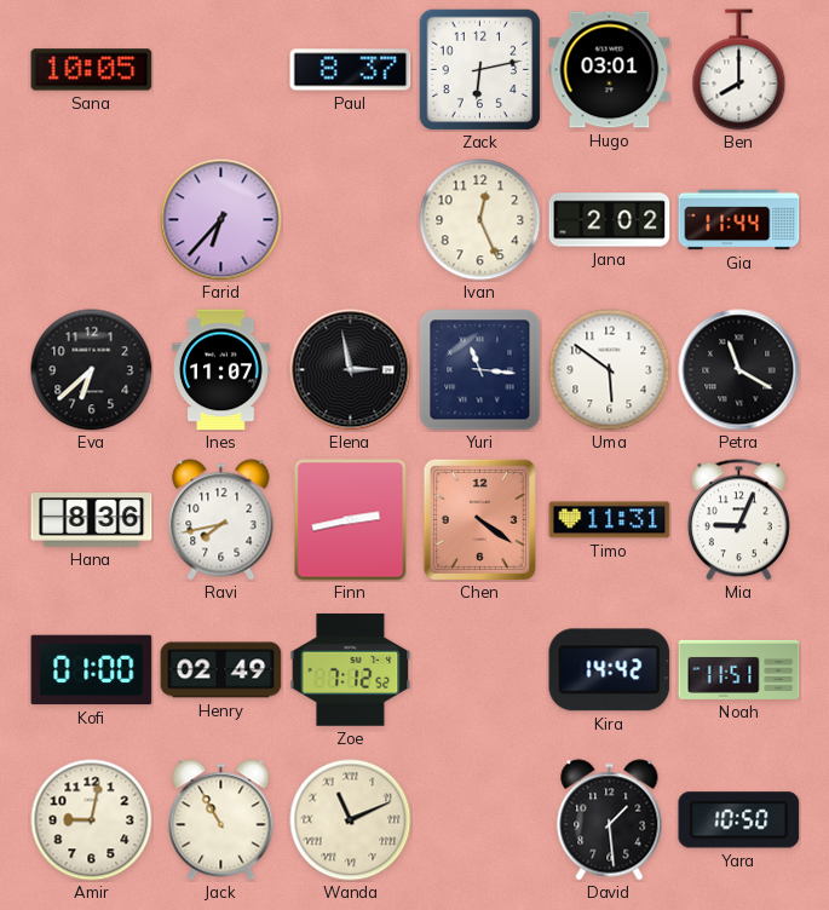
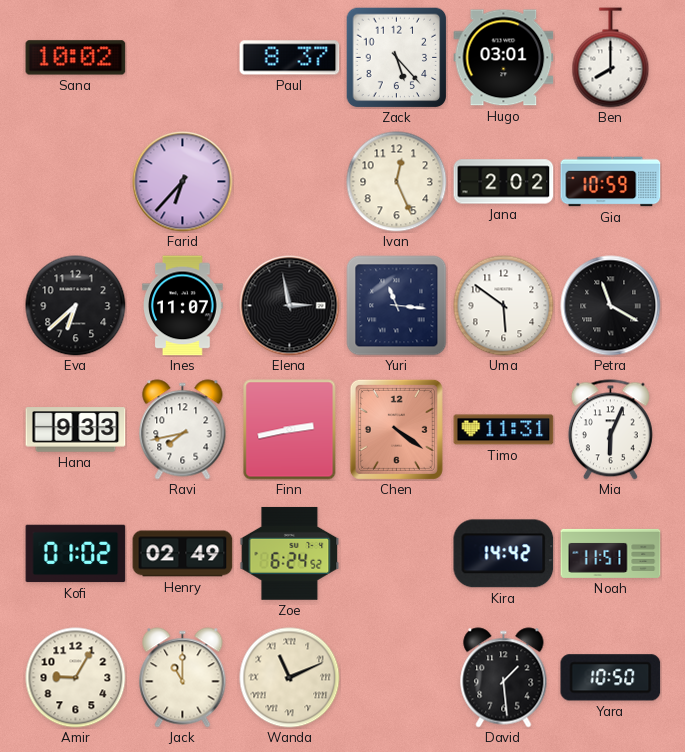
Sana: 10:05 -> 10:02
Zack: 6:13 -> 5:23
Gia: 11:44 -> 10:59
Hana: 8:36 -> 9:33
Mia: 9:04 -> 6:04
Kofi: 01:00 -> 01:02
Zoe: 7:12 -> 6:24
Amir: 9:02 -> 9:05
Jack: 10:55 -> 11:00
